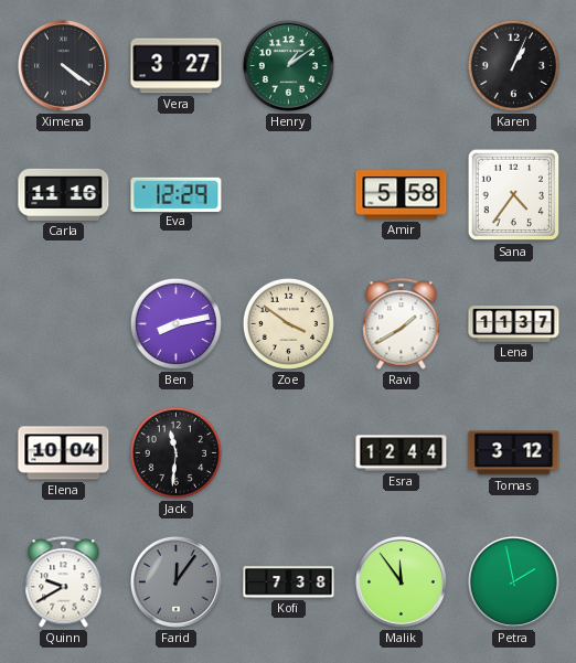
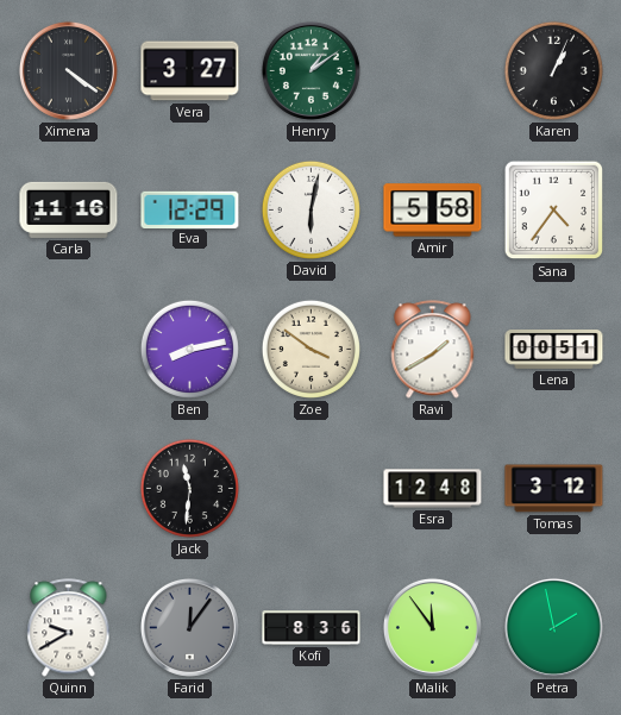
David: none -> 6:02
Lena: 11:37 -> 00:51
Elena: 10:04 -> none
Esra: 12:44 -> 12:48
Kofi: 7:38 -> 8:36
